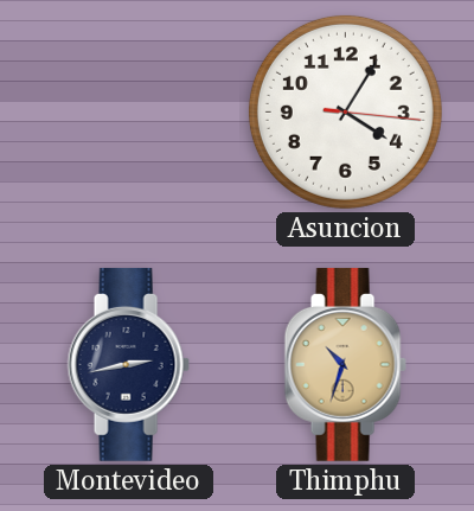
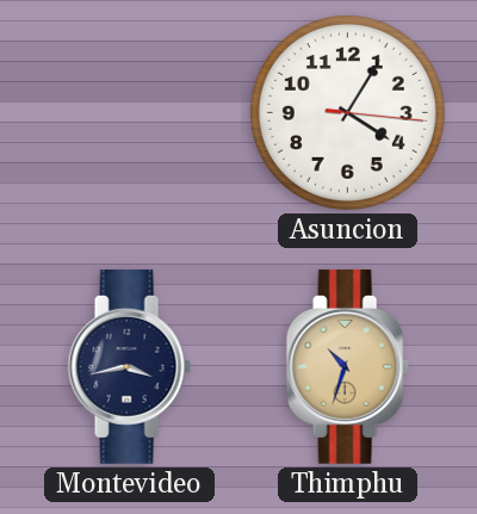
Montevideo: 2:43 -> 3:43
